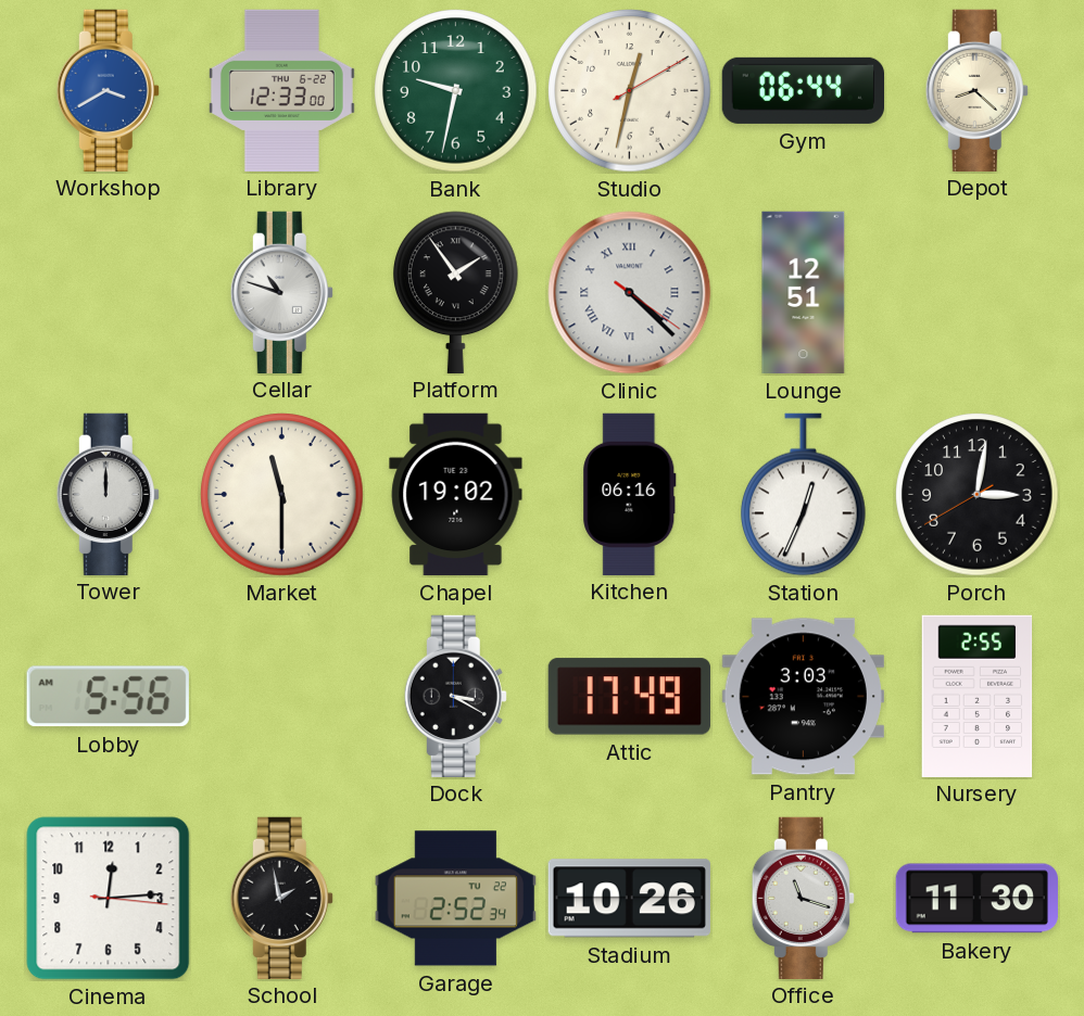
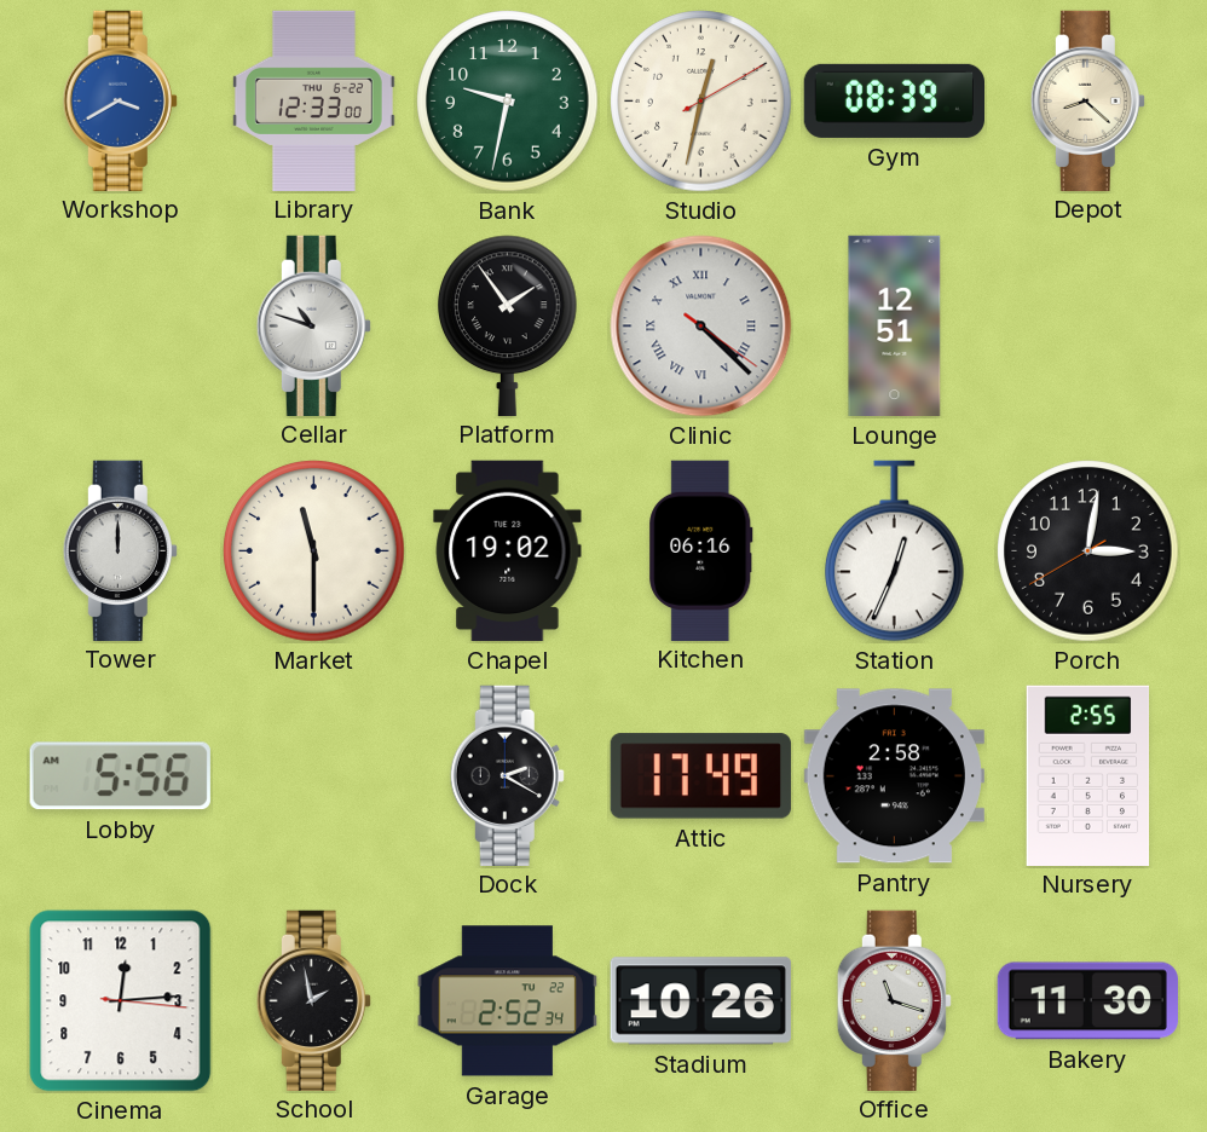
Gym: 06:44 -> 08:39
Dock: 3:20 -> 2:20
Pantry: 3:03 -> 2:58
